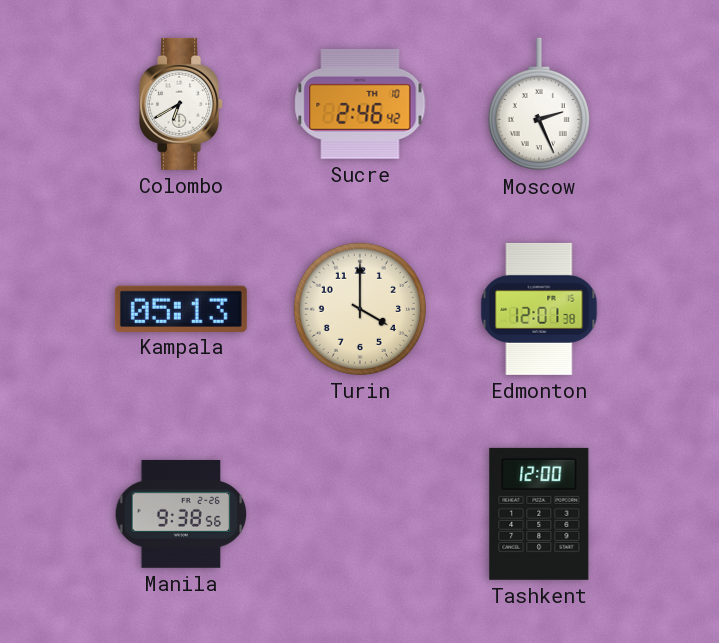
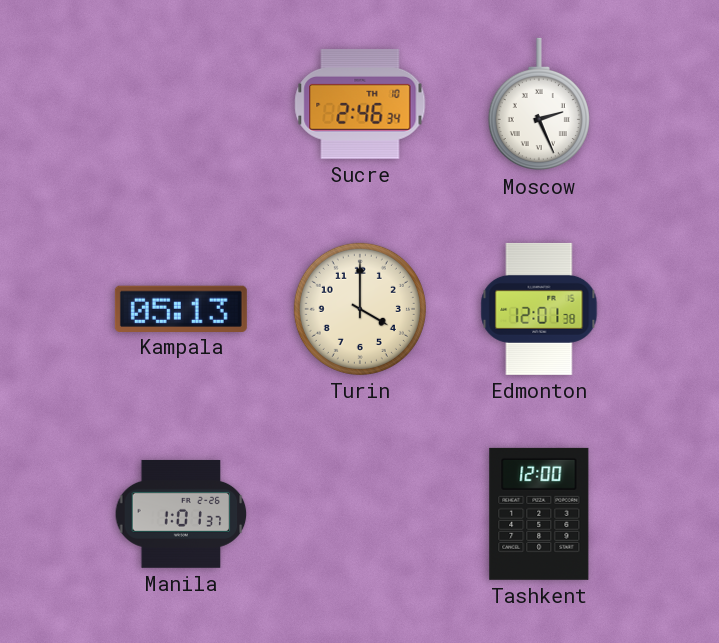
Colombo: 6:40 -> none
Sucre: 2:46:42 -> 2:46:34
Manila: 9:38 -> 1:01
